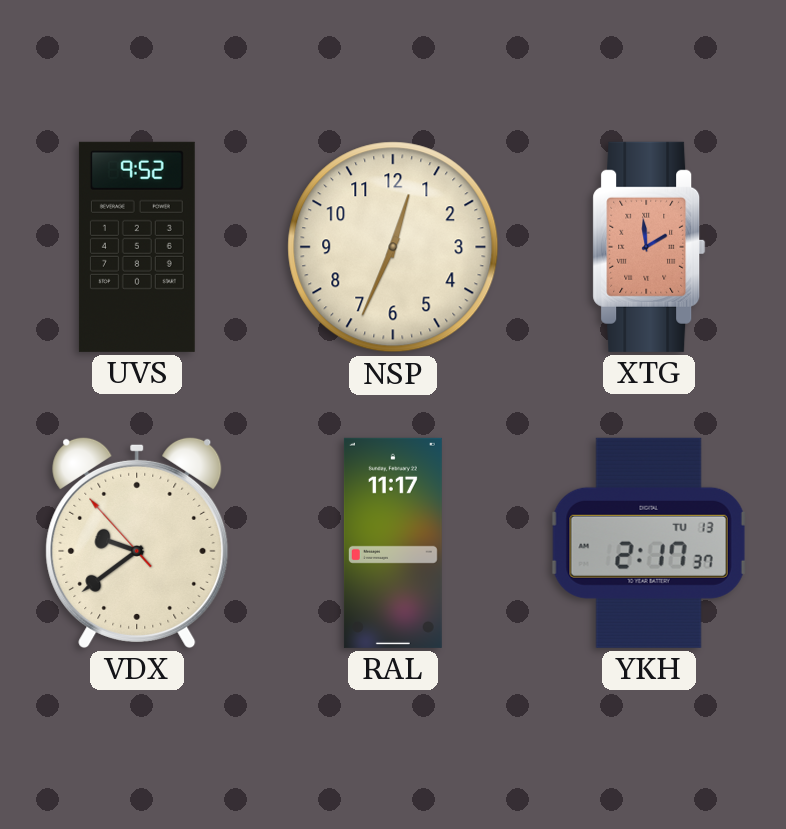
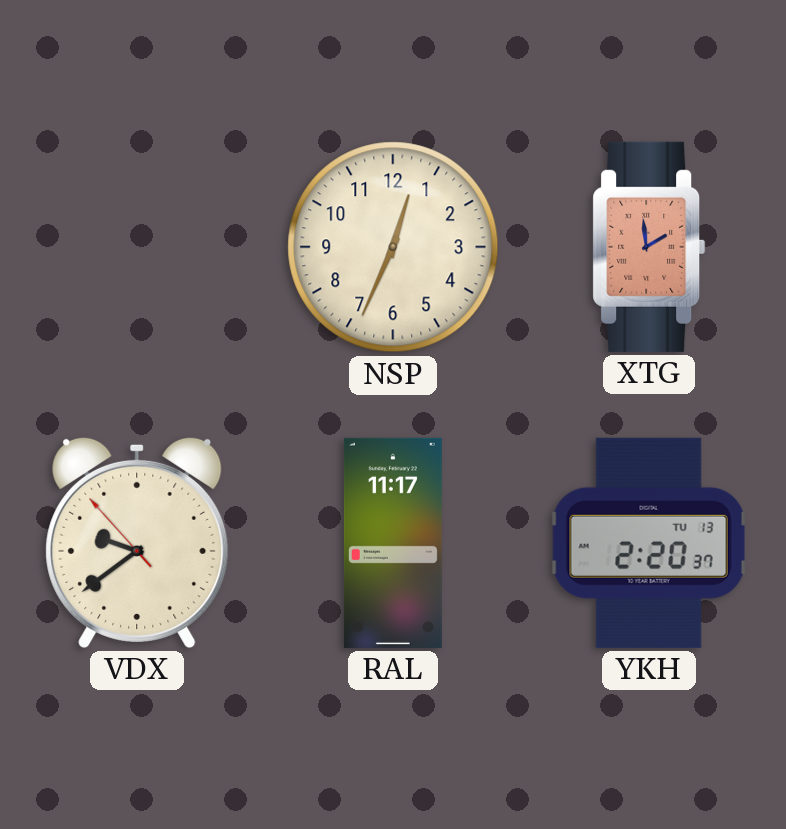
UVS: 9:52 -> none
YKH: 2:17 -> 2:20
